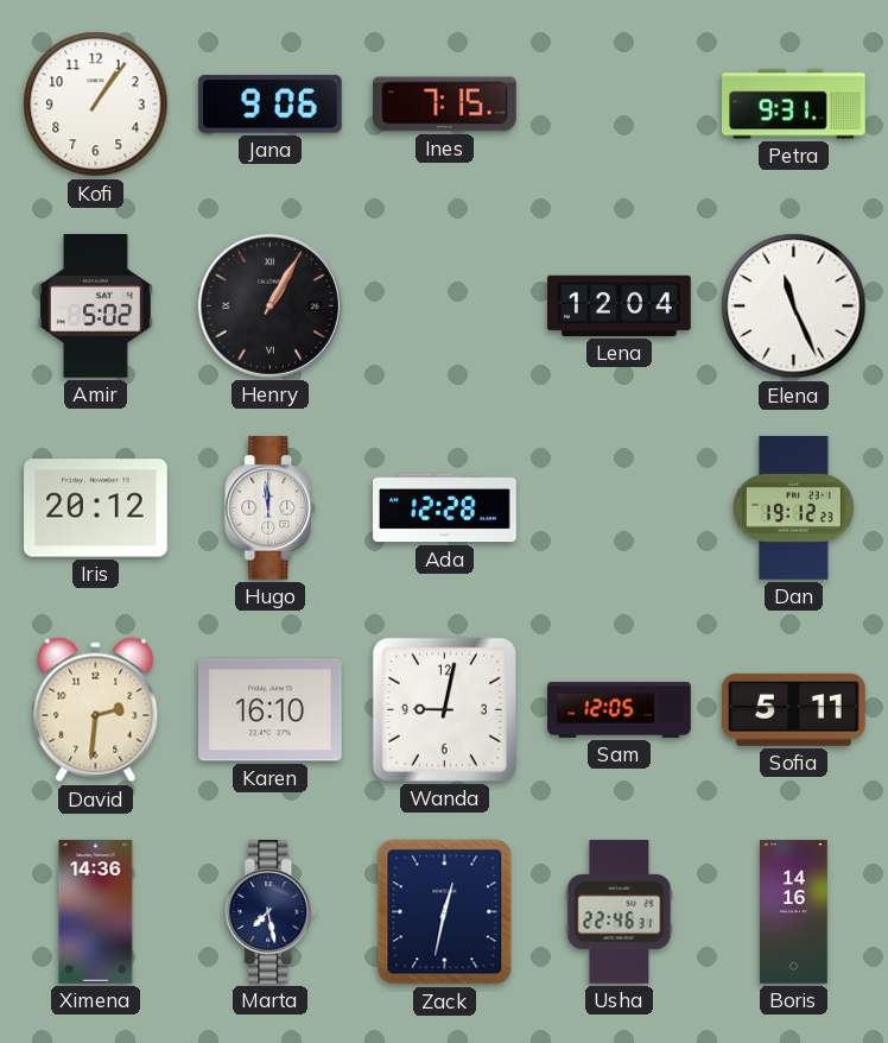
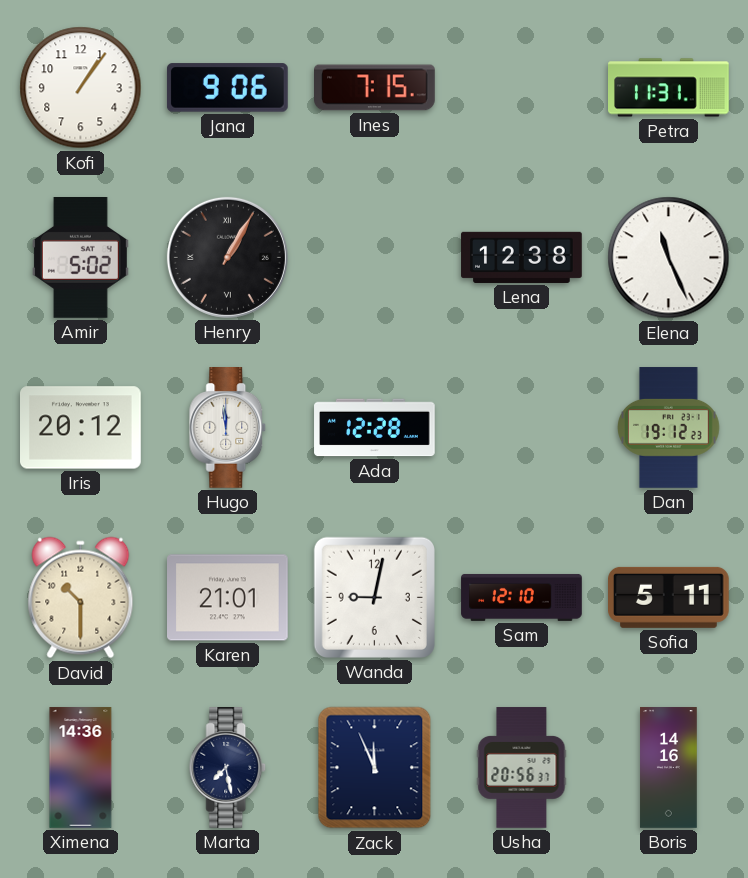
Petra: 9:31 -> 11:31
Lena: 12:04 -> 12:38
David: 2:31 -> 10:30
Karen: 16:10 -> 21:01
Sam: 12:05 -> 12:10
Zack: 12:32 -> 11:56
Usha: 22:46 -> 20:56
